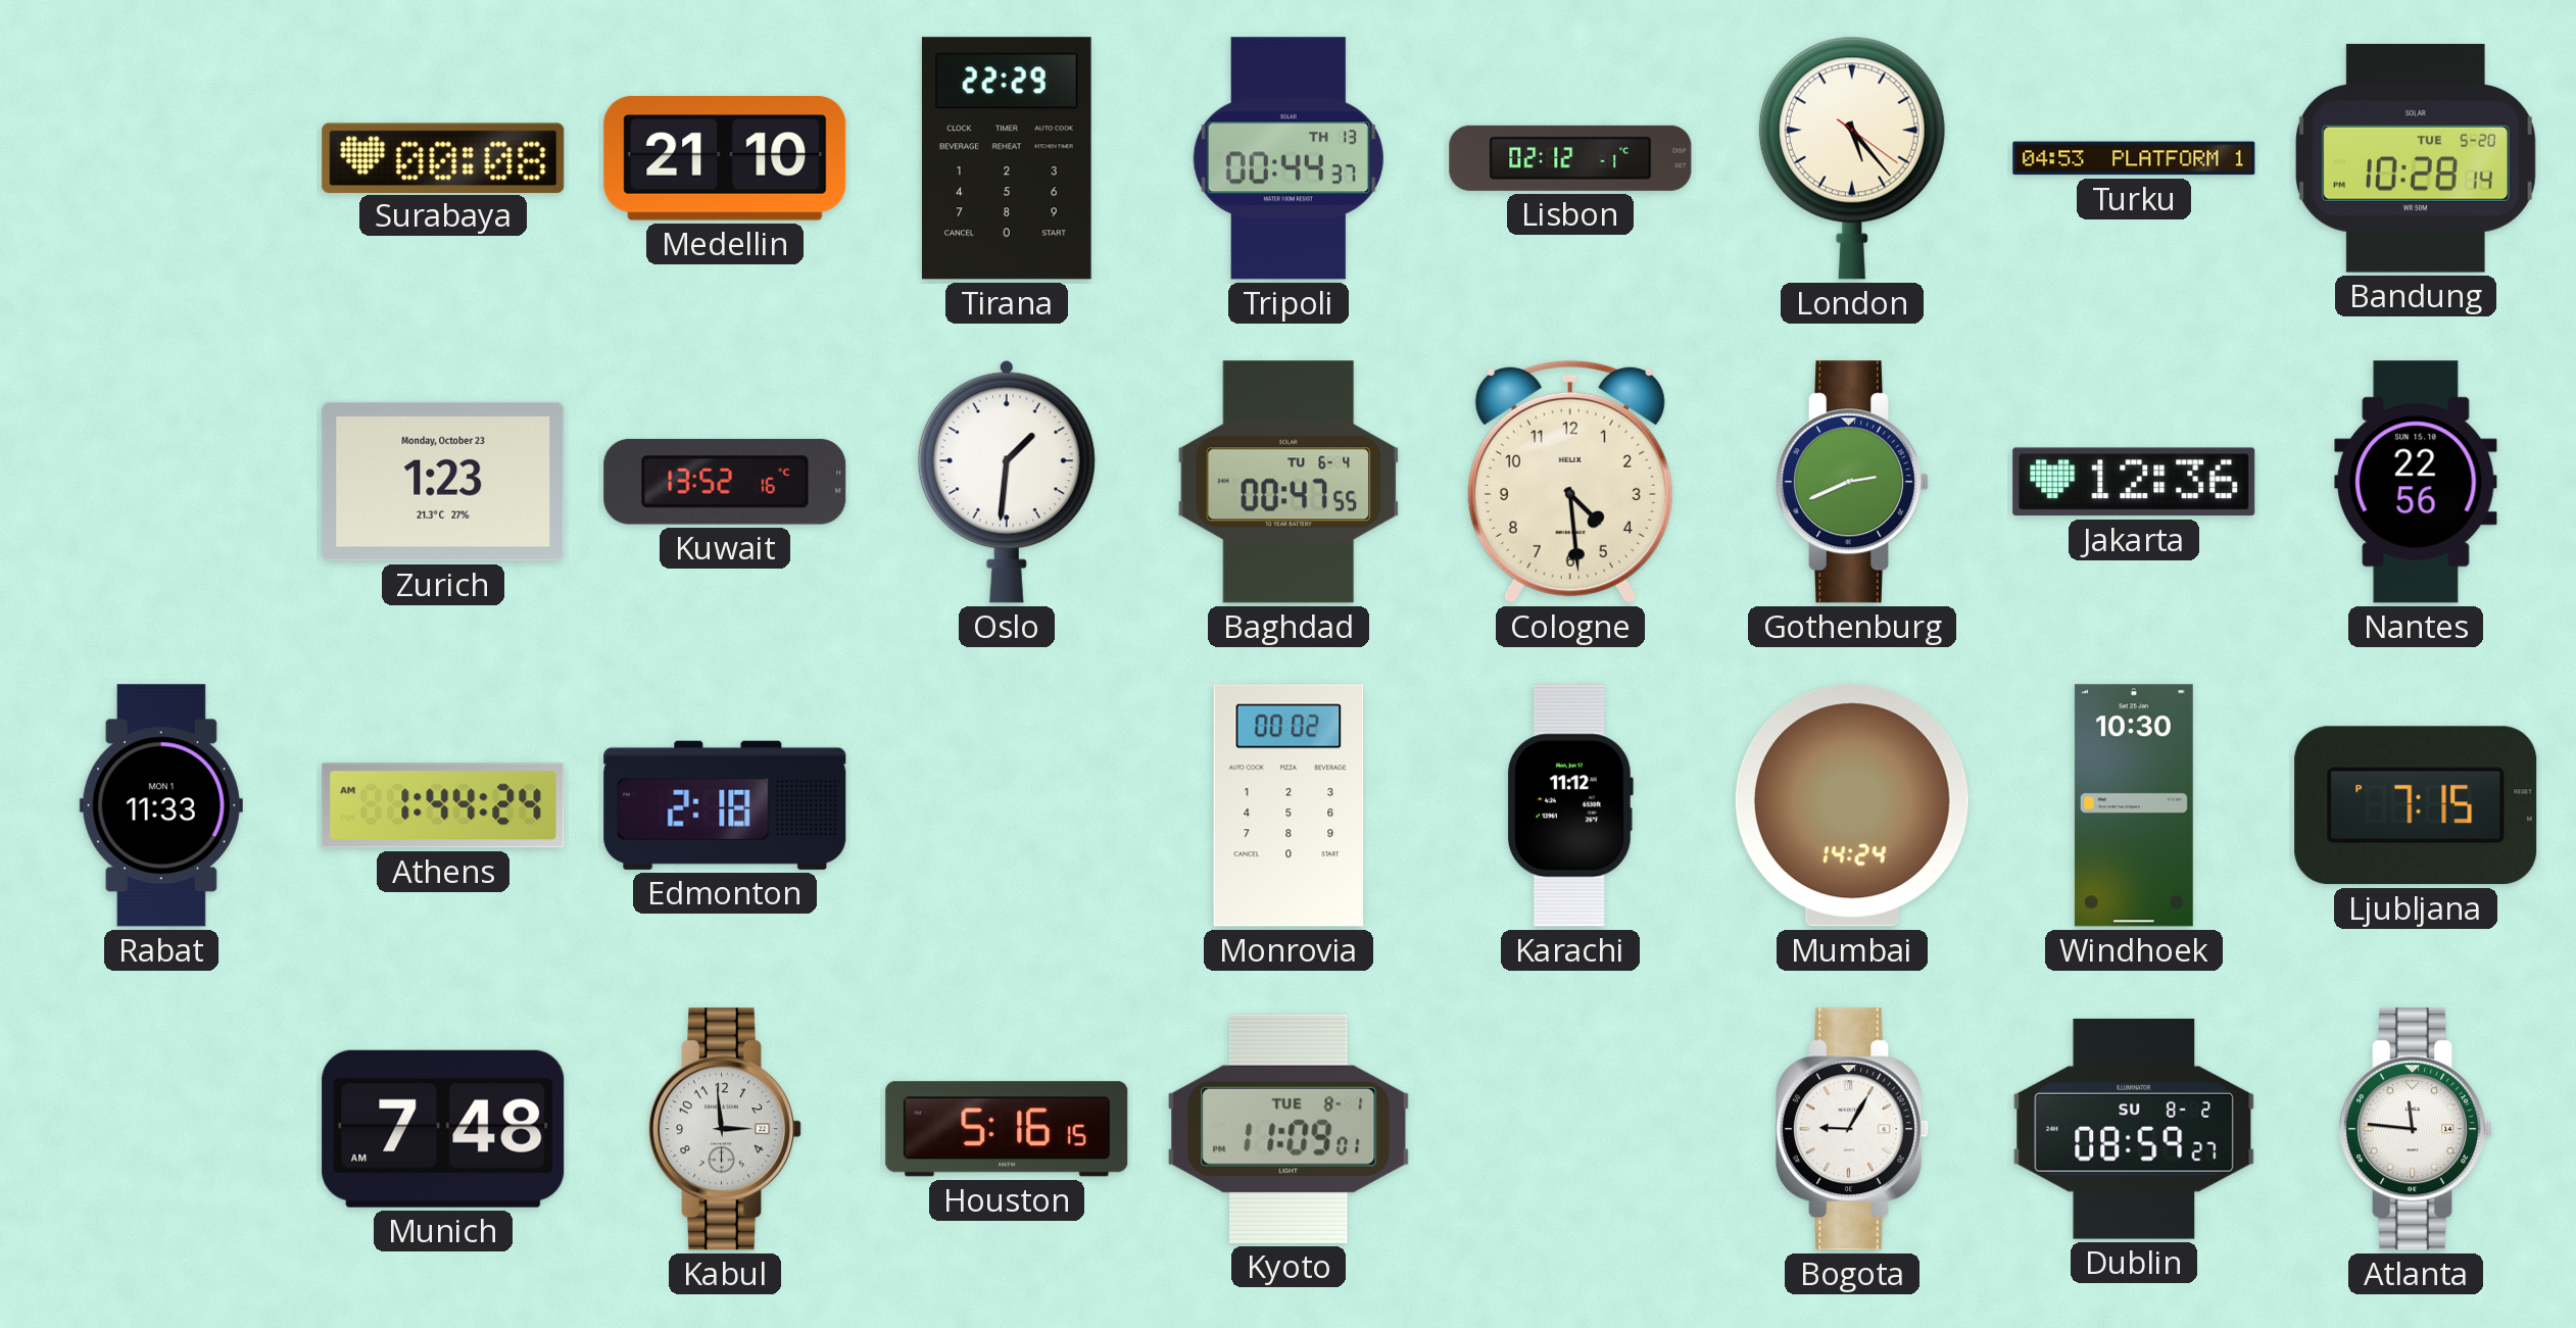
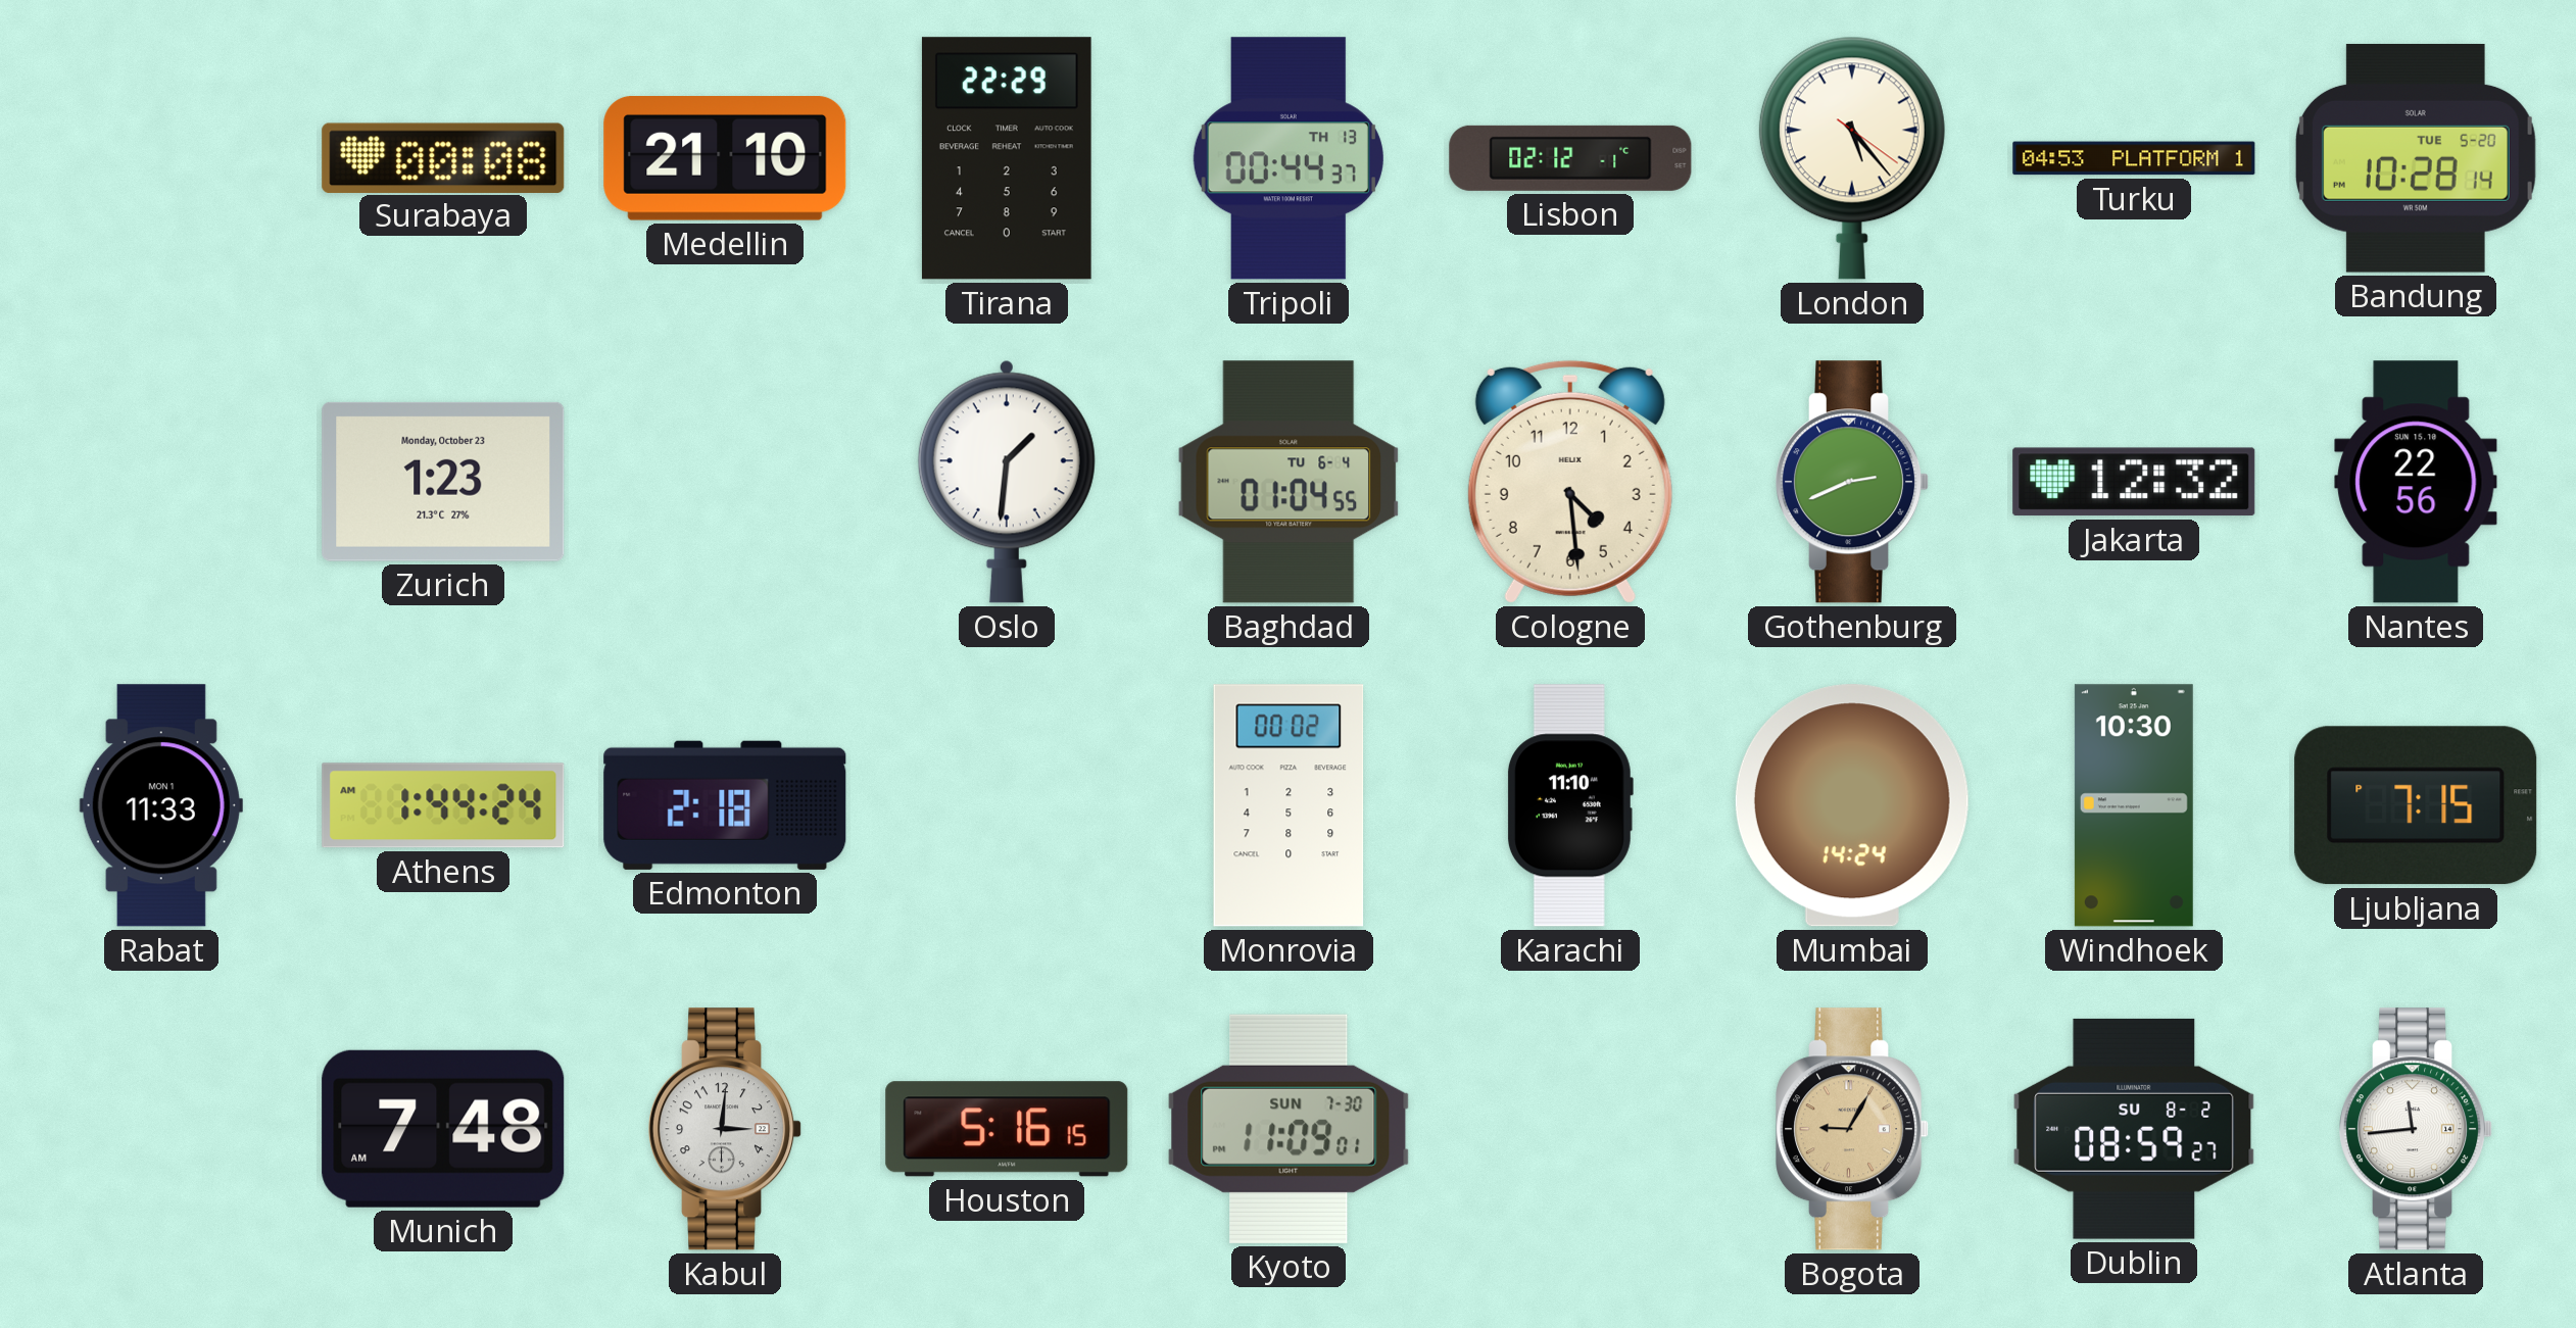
Kuwait: 13:52 -> none
Baghdad: 00:47 -> 01:04
Jakarta: 12:36 -> 12:32
Karachi: 11:12 -> 11:10
Kabul: 2:59 -> 3:01
Kyoto date: TUE 8-1 -> SUN 7-30
Bogota dial: white -> champagne
Atlanta: 11:46 -> 11:44
